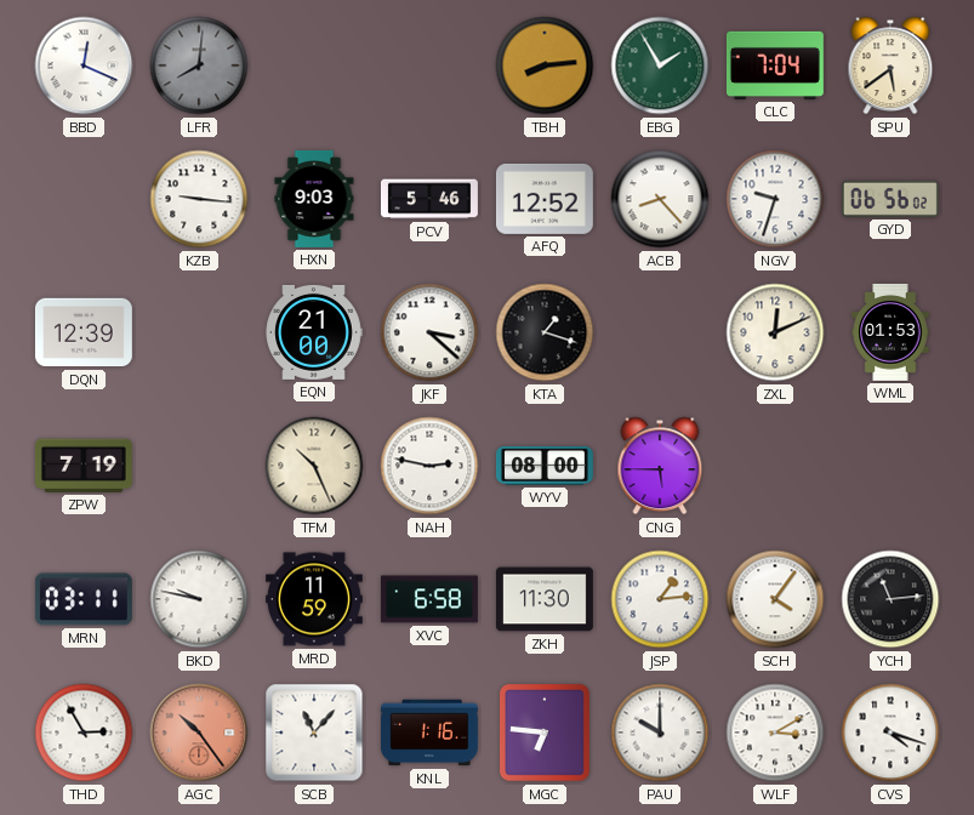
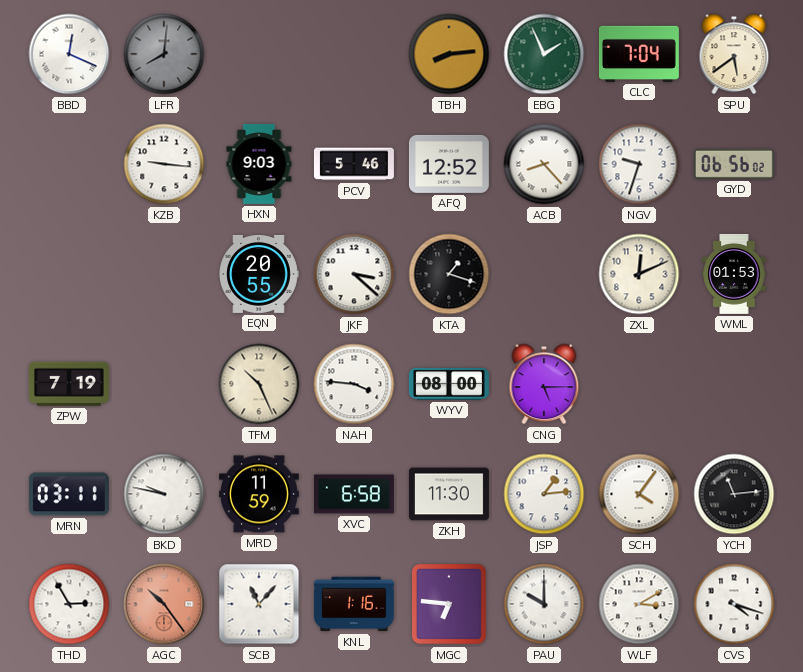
EBG: 1:55 -> 1:56
DQN: 12:39 -> none
EQN: 21:00 -> 20:55
NAH: 2:47 -> 3:46
CNG: 5:45 -> 5:15
